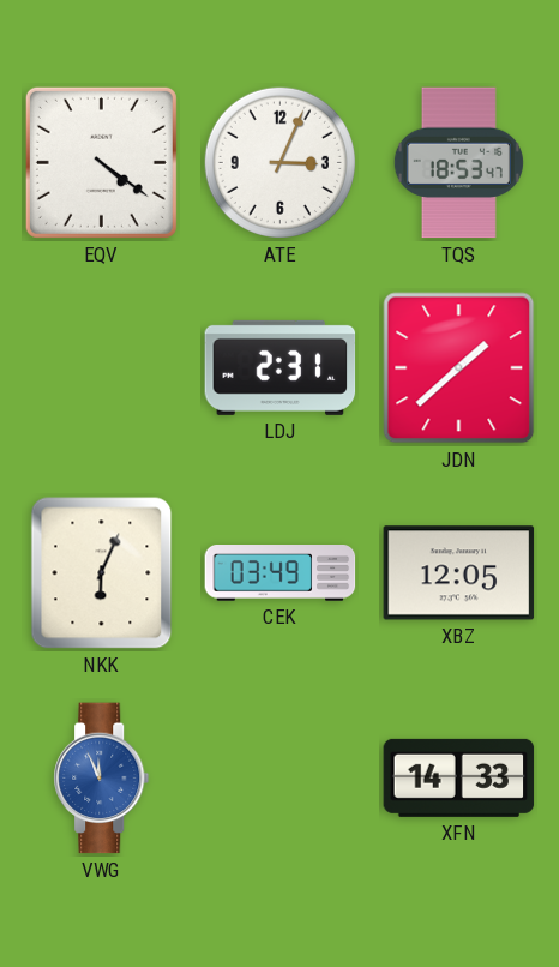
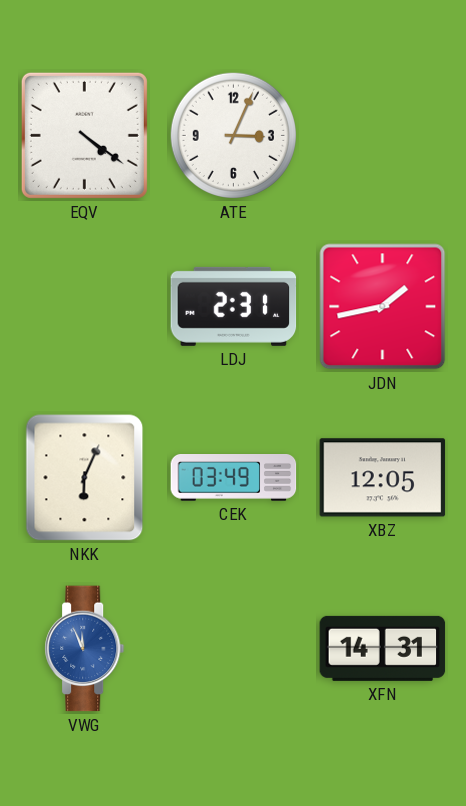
TQS: 18:53 -> none
JDN: 1:38 -> 1:43
XFN: 14:33 -> 14:31
